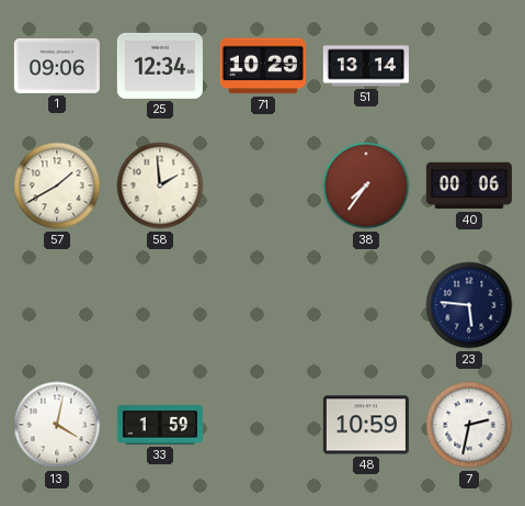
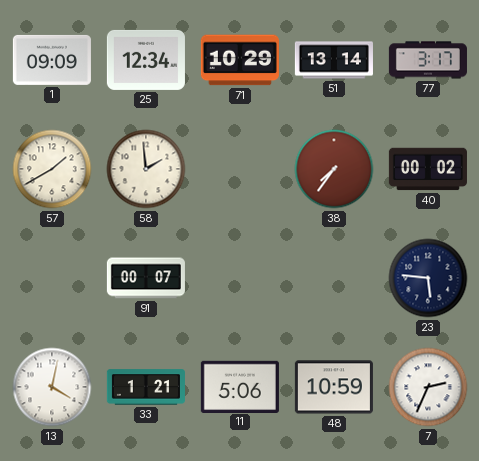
1: 09:06 -> 09:09
77: none -> 3:17
40: 00:06 -> 00:02
91: none -> 00:07
33: 1:59 -> 1:21
11: none -> 5:06
7: 2:32 -> 2:34
